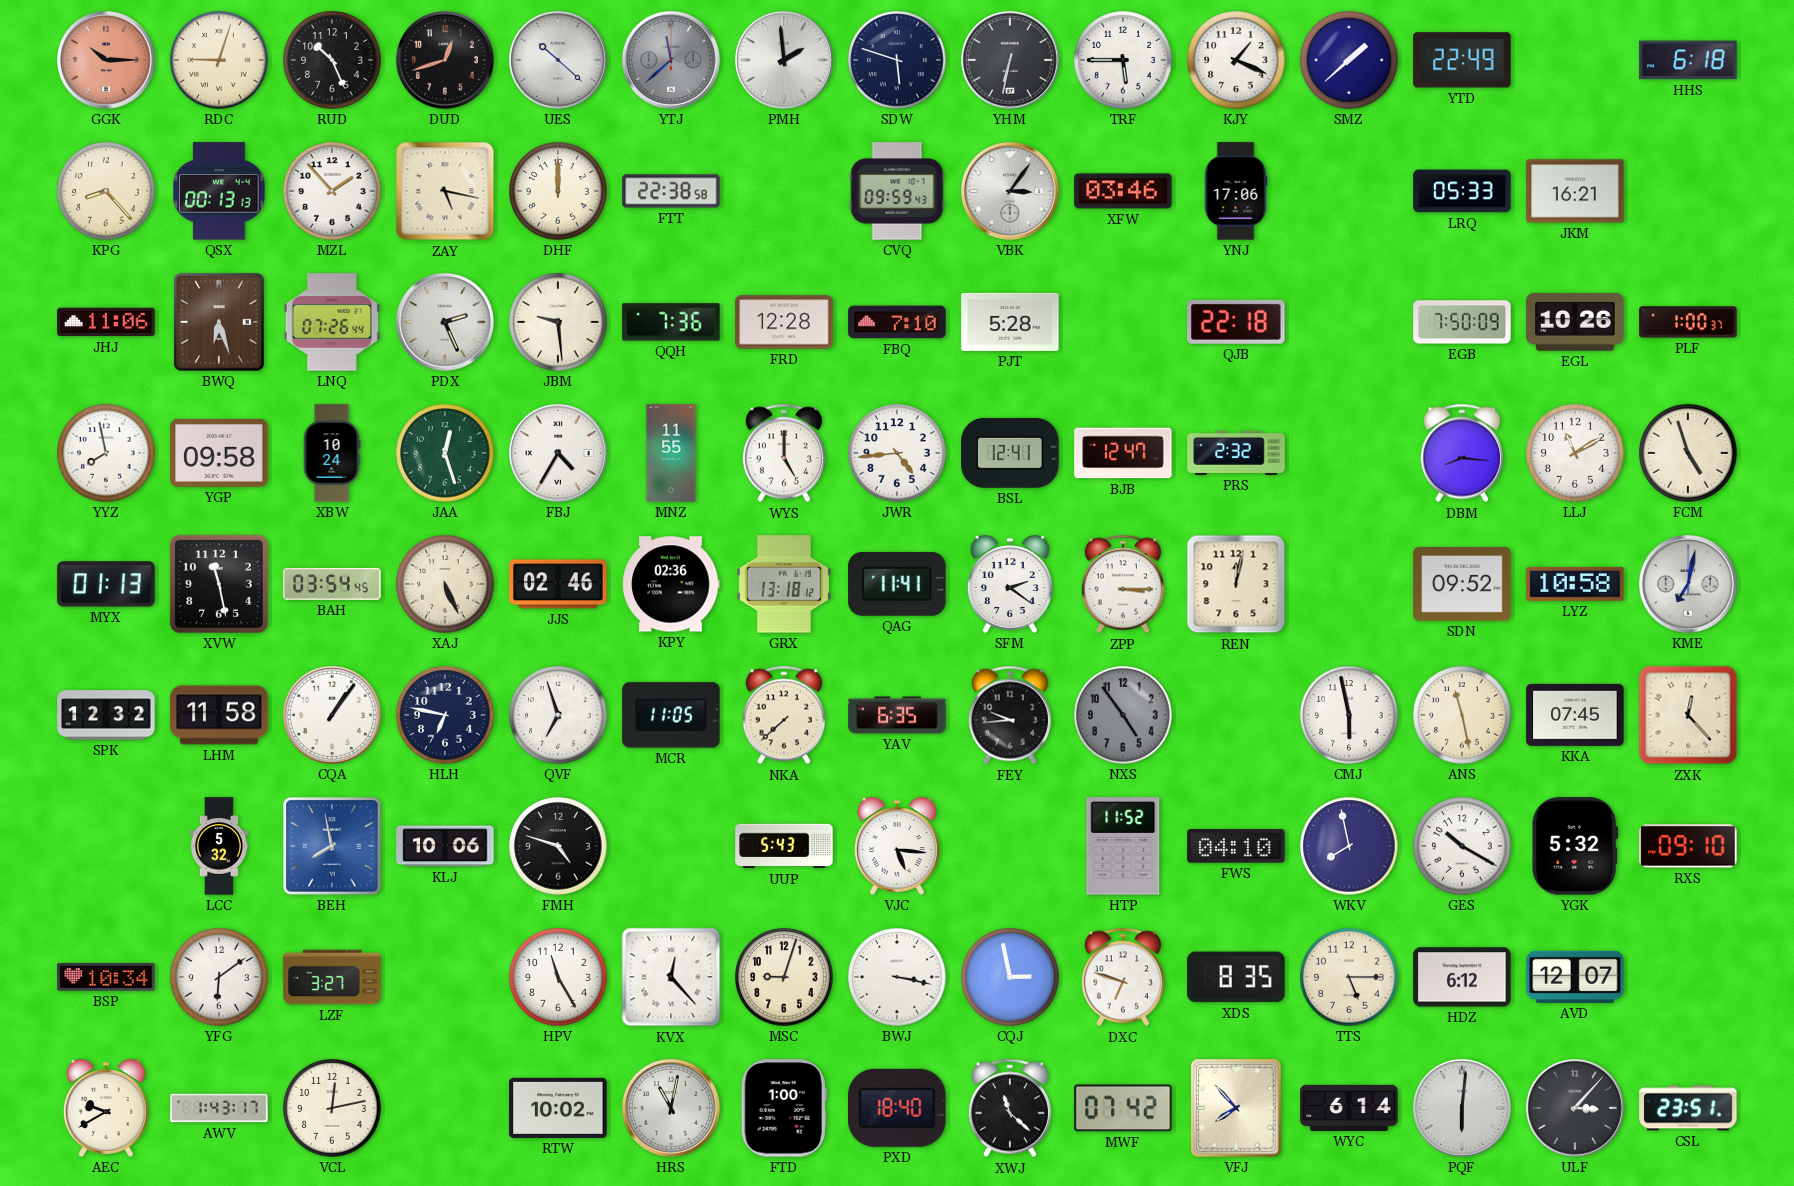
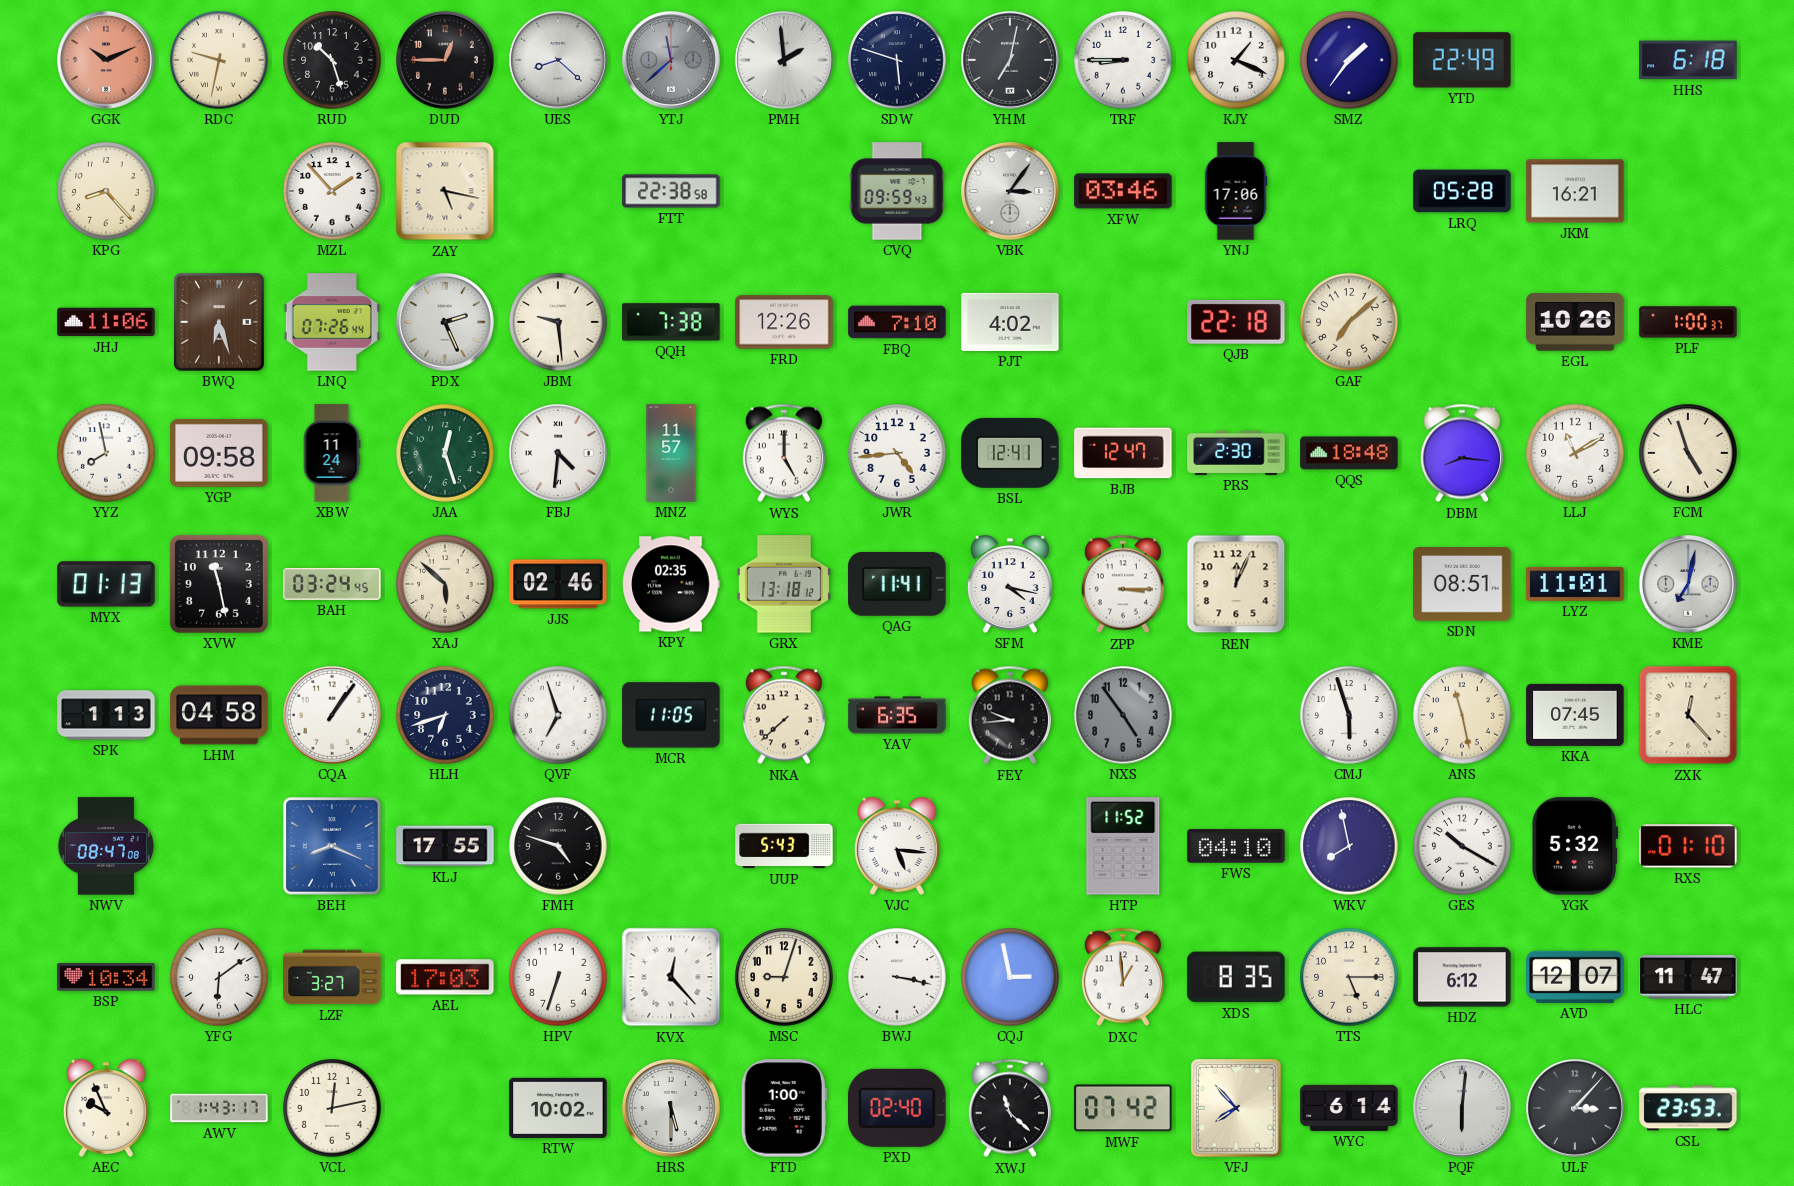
GGK: 10:15 -> 10:11
RDC: 9:03 -> 9:32
RUD: 10:26 -> 10:27
DUD: 12:42 -> 12:45
UES: 10:22 -> 8:22
YHM: 6:32 -> 7:02
TRF: 5:45 -> 8:45
SMZ: 1:38 -> 1:36
QSX: 00:13 -> none
DHF: 12:00 -> none
LRQ: 05:33 -> 05:28
QQH: 7:36 -> 7:38
FRD: 12:28 -> 12:26
PJT: 5:28 -> 4:02
GAF: none -> 7:08
EGB: 7:50 -> none
XBW: 10:24 -> 11:24
FBJ: 4:35 -> 4:31
MNZ: 11:55 -> 11:57
PRS: 2:32 -> 2:30
QQS: none -> 18:48
BAH: 03:54 -> 03:24
XAJ: 5:26 -> 5:52
KPY: 02:36 -> 02:35
SFM: 2:21 -> 4:17
REN: 12:02 -> 12:04
SDN: 09:52 -> 08:51
LYZ: 10:58 -> 11:01
SPK: 12:32 -> 1:13
LHM: 11:58 -> 04:58
HLH: 6:47 -> 6:42
CMJ: 5:58 -> 5:57
NWV: none -> 08:47
LCC: 5:32 -> none
BEH: 7:58 -> 8:19
KLJ: 10:06 -> 17:55
RXS: 09:10 -> 01:10
AEL: none -> 17:03
HPV: 11:25 -> 6:33
DXC: 6:48 -> 12:59
HLC: none -> 11:47
AEC: 9:40 -> 9:56
HRS: 11:02 -> 5:30
PXD: 18:40 -> 02:40
CSL: 23:51 -> 23:53
